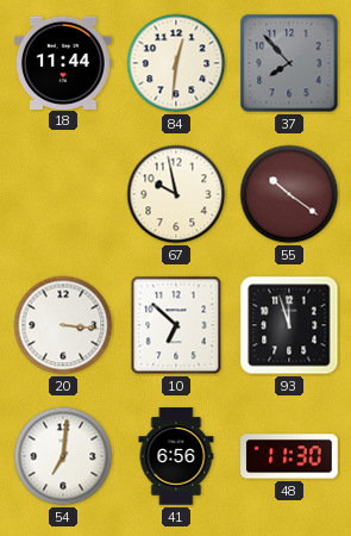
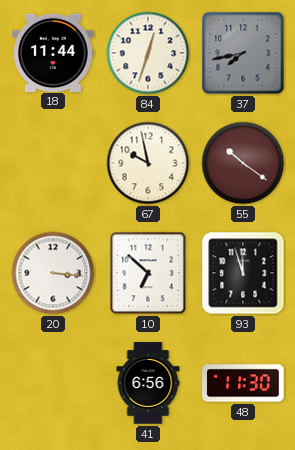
84: 12:31 -> 12:33
37: 7:53 -> 7:43
54: 7:01 -> none
